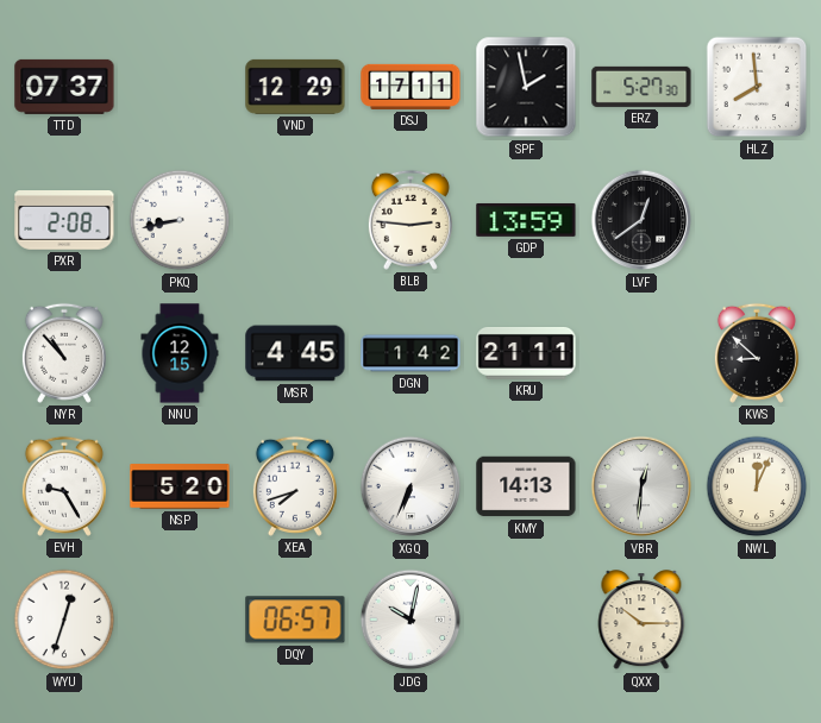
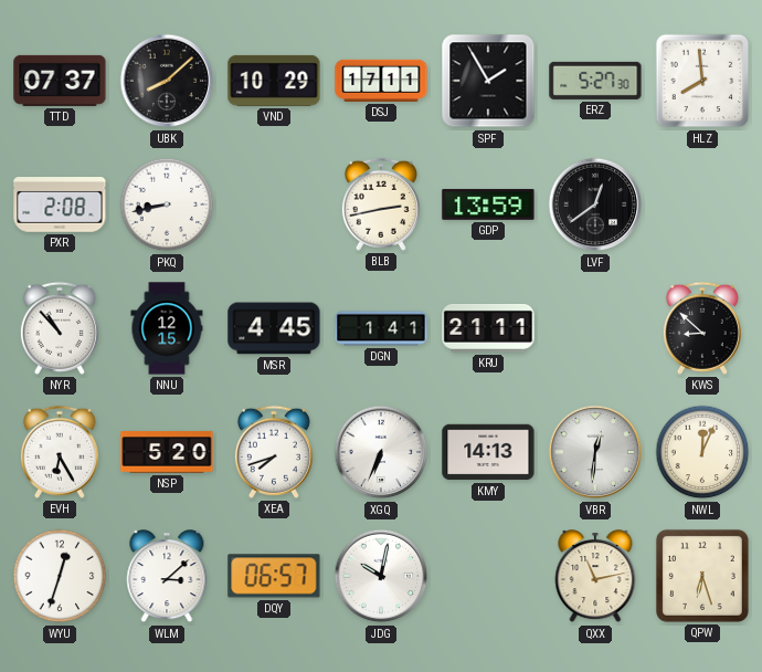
UBK: none -> 8:08
VND: 12:29 -> 10:29
SPF: 1:58 -> 1:55
BLB: 2:46 -> 2:43
DGN: 1:42 -> 1:41
EVH: 9:25 -> 6:25
WLM: none -> 3:08
QXX: 10:15 -> 11:13
QPW: none -> 6:27
